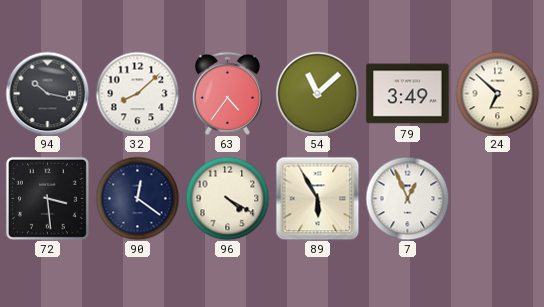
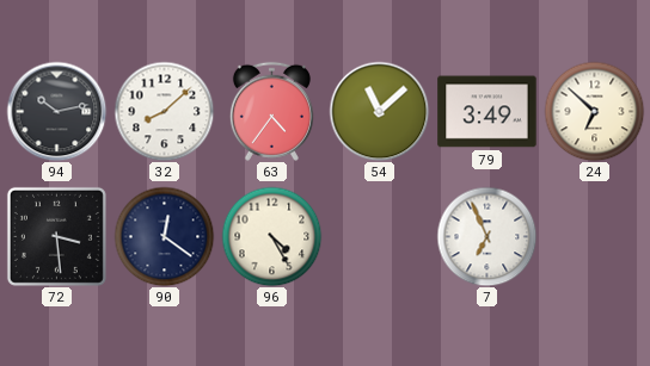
94: 10:17 -> 10:13
96: 4:20 -> 4:25
89: 5:55 -> none
7: 12:56 -> 6:56
